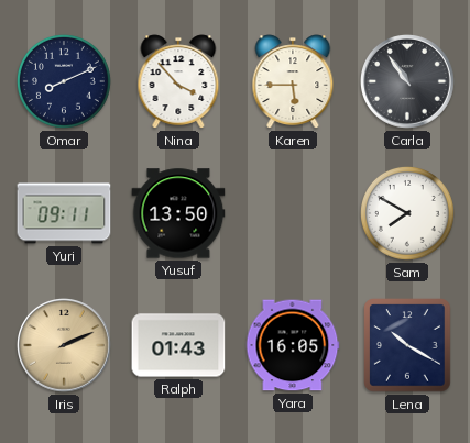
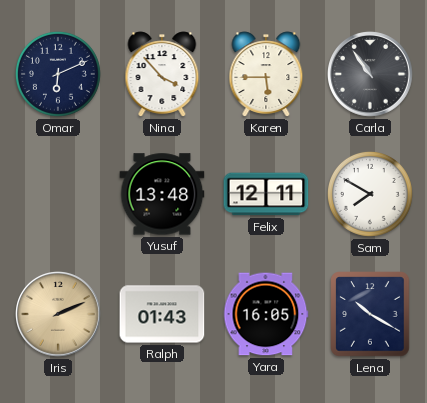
Omar: 8:11 -> 6:11
Yuri: 09:11 -> none
Yusuf: 13:50 -> 13:48
Felix: none -> 12:11
